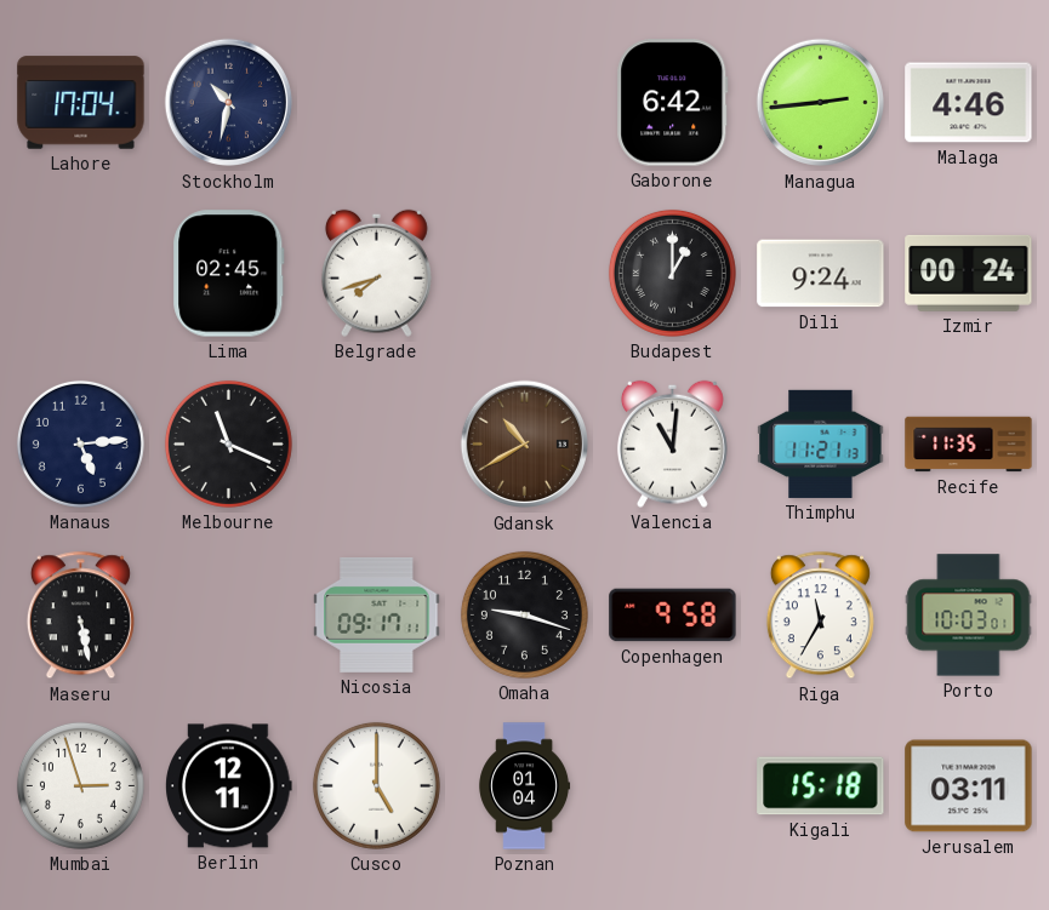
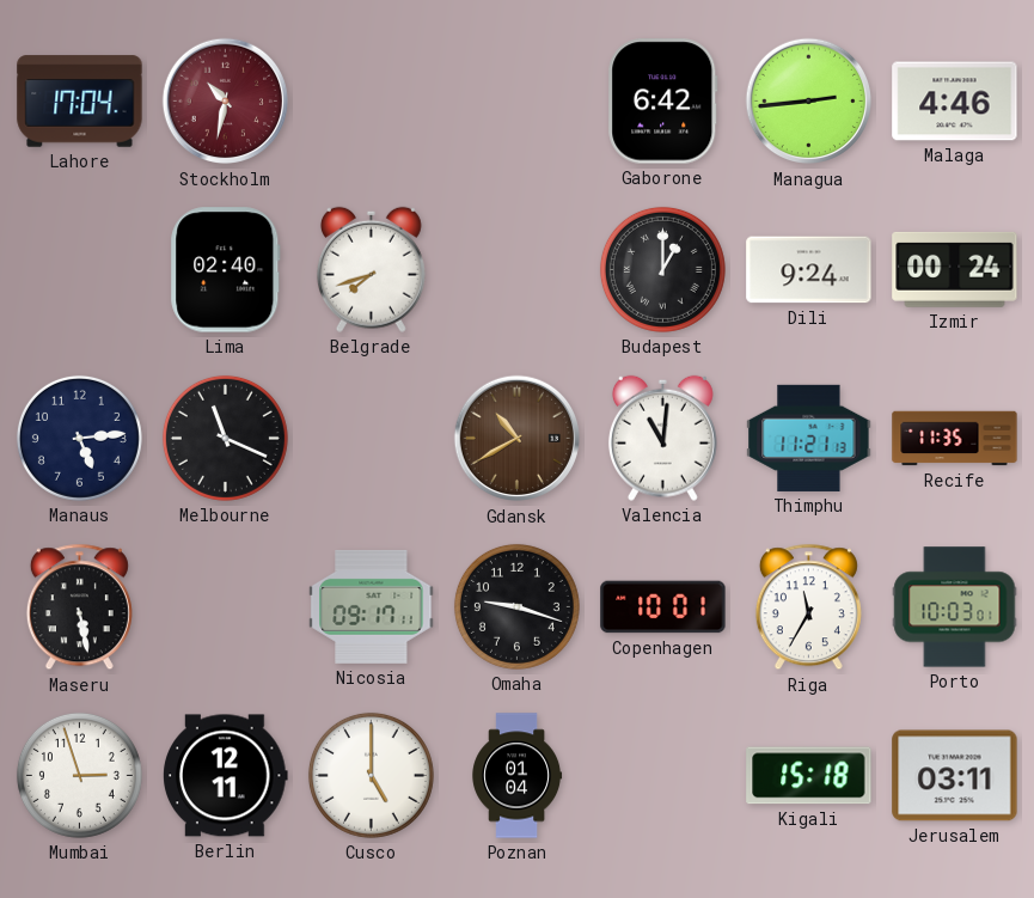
Stockholm dial: navy -> burgundy
Lima: 02:45 -> 02:40
Copenhagen: 9:58 -> 10:01
